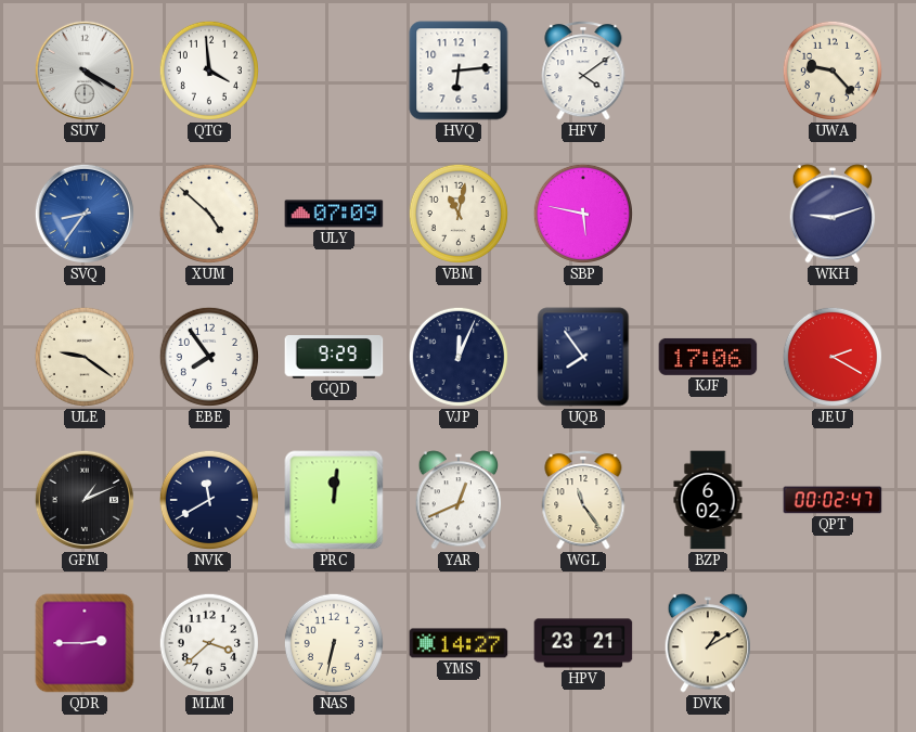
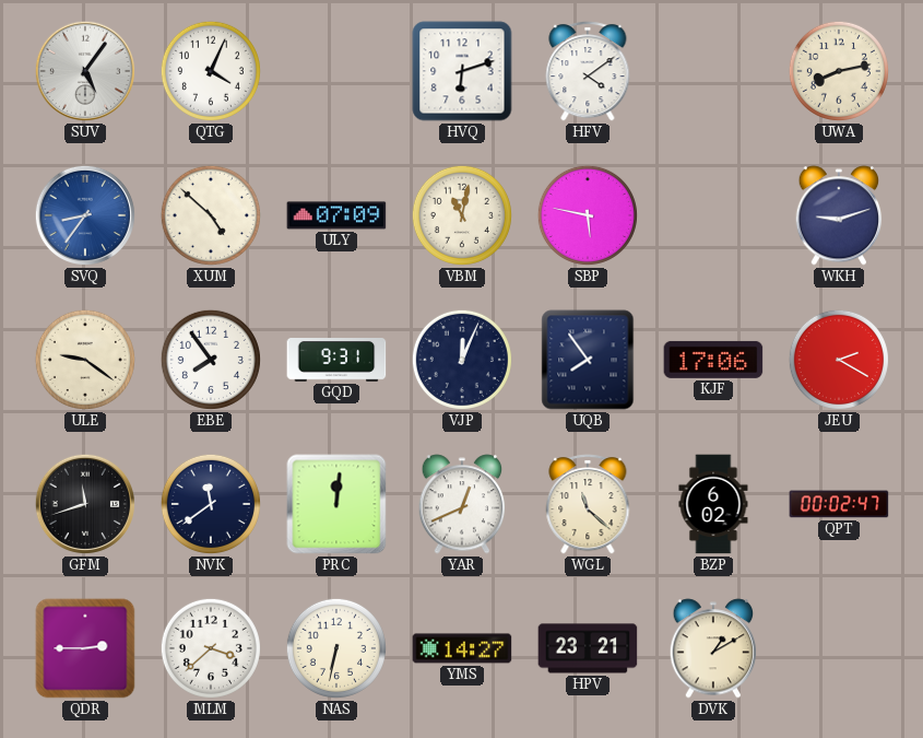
SUV: 4:20 -> 5:06
QTG: 3:59 -> 4:04
HVQ: 6:14 -> 6:12
UWA: 9:23 -> 8:13
GQD: 9:29 -> 9:31
GFM: 1:11 -> 11:42
NVK: 11:40 -> 11:39
WGL: 11:24 -> 11:22
